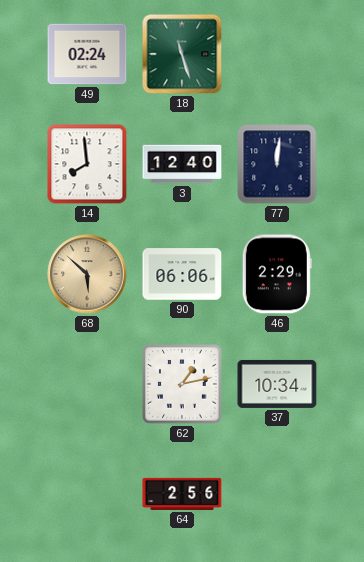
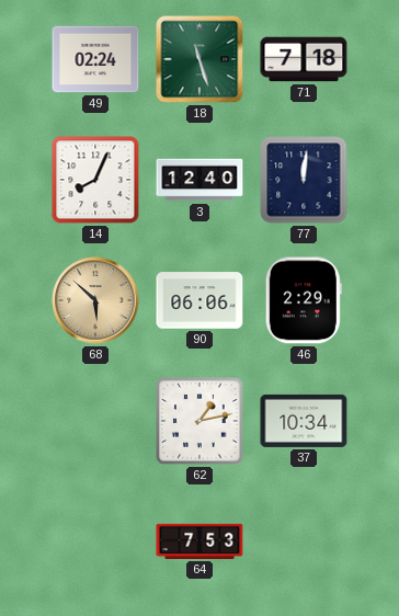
71: none -> 7:18
14: 7:59 -> 8:04
64: 2:56 -> 7:53
